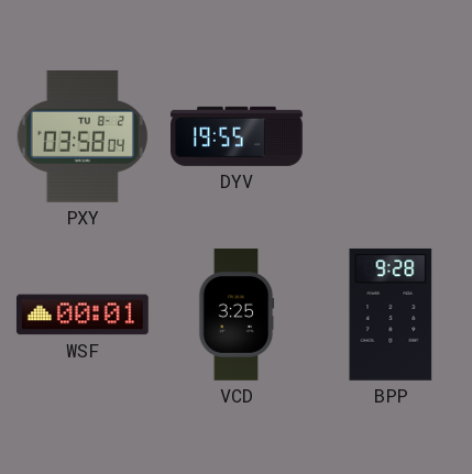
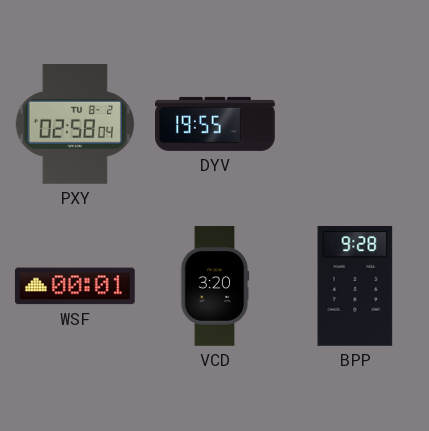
PXY: 03:58 -> 02:58
VCD: 3:25 -> 3:20
